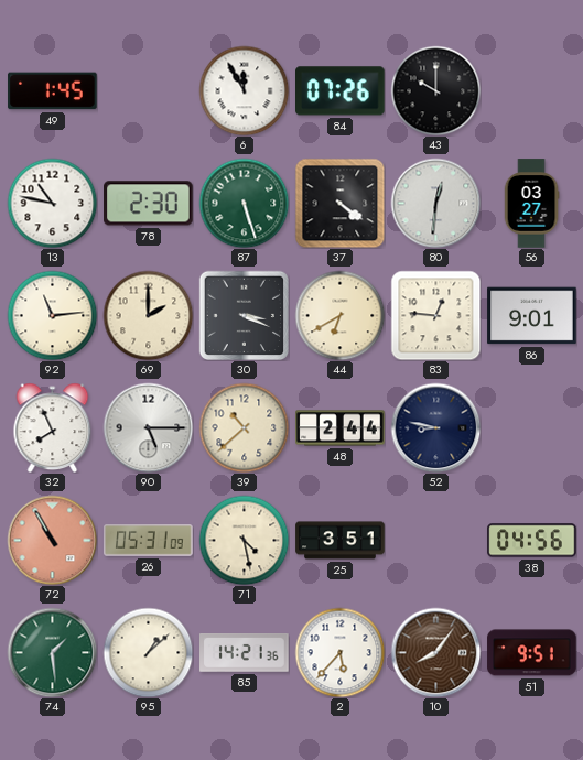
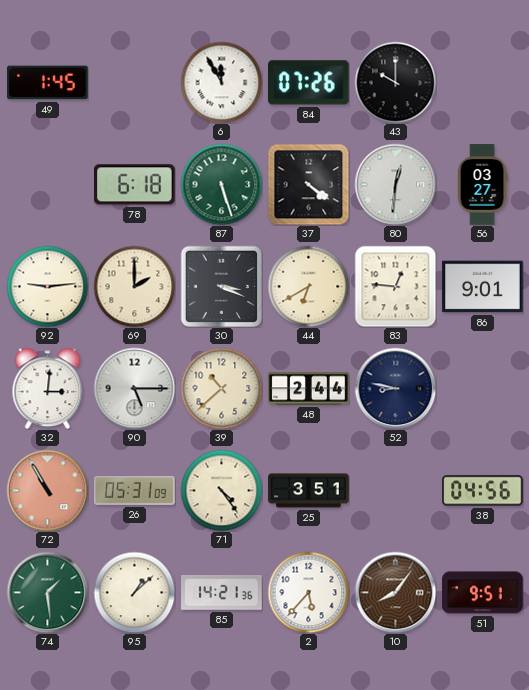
13: 10:47 -> none
78: 2:30 -> 6:18
92: 11:14 -> 9:14
32: 7:56 -> 3:01
71: 4:28 -> 4:24
